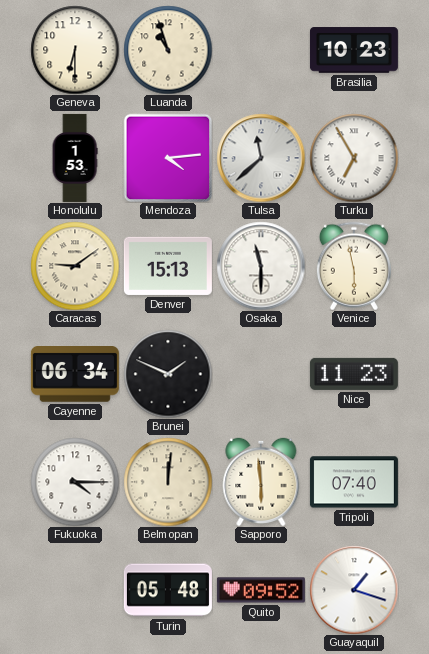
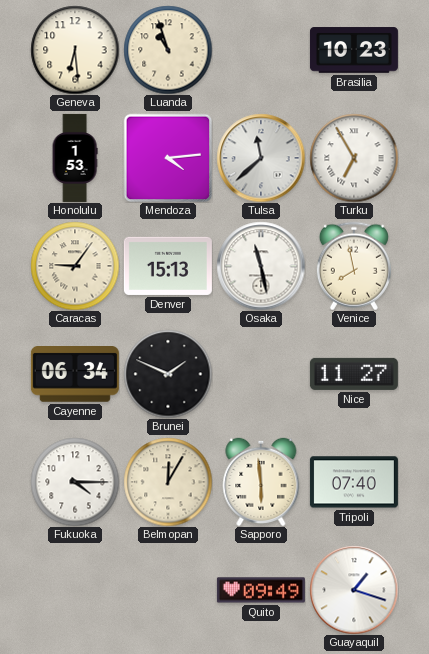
Geneva: 6:30 -> 6:29
Caracas: 9:09 -> 9:06
Osaka: 11:30 -> 11:28
Venice: 5:58 -> 7:58
Nice: 11:23 -> 11:27
Belmopan: 12:01 -> 12:05
Turin: 05:48 -> none
Quito: 09:52 -> 09:49
